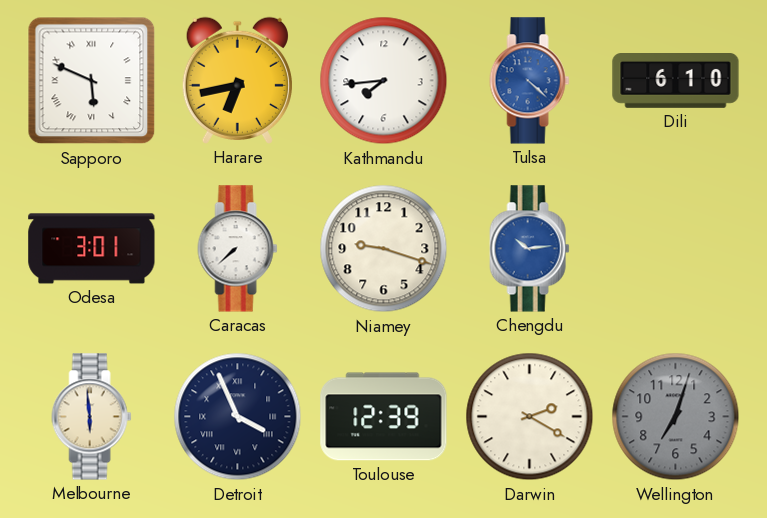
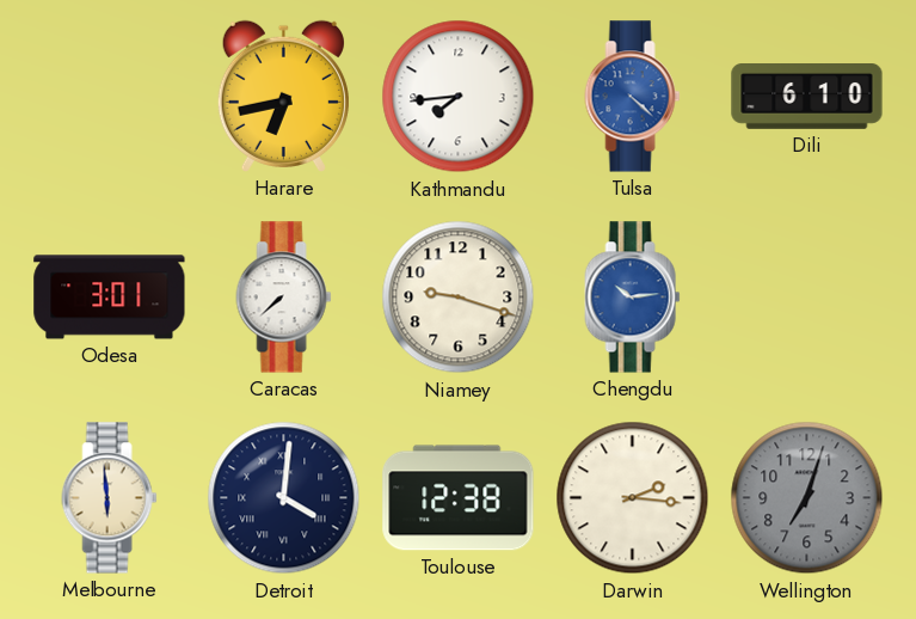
Sapporo: 5:49 -> none
Detroit: 3:56 -> 4:01
Toulouse: 12:39 -> 12:38
Darwin: 2:20 -> 2:16
